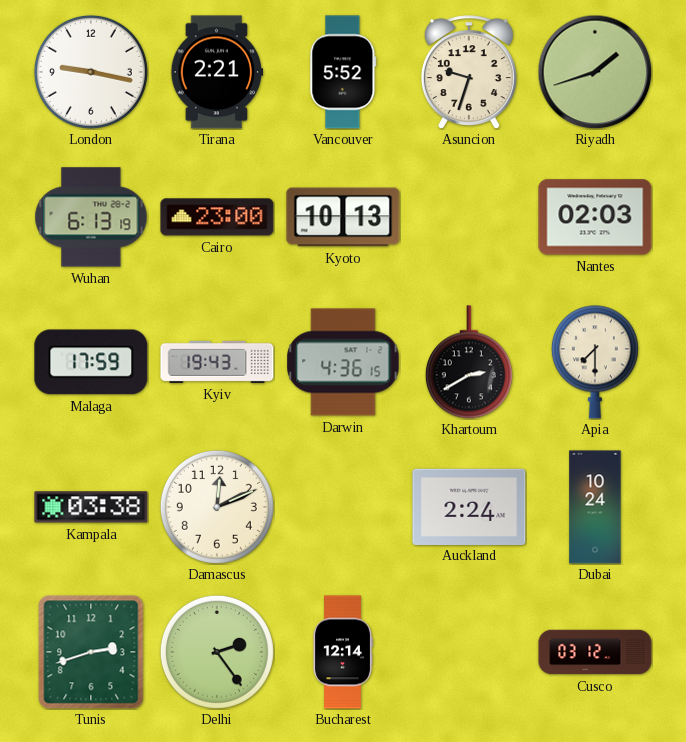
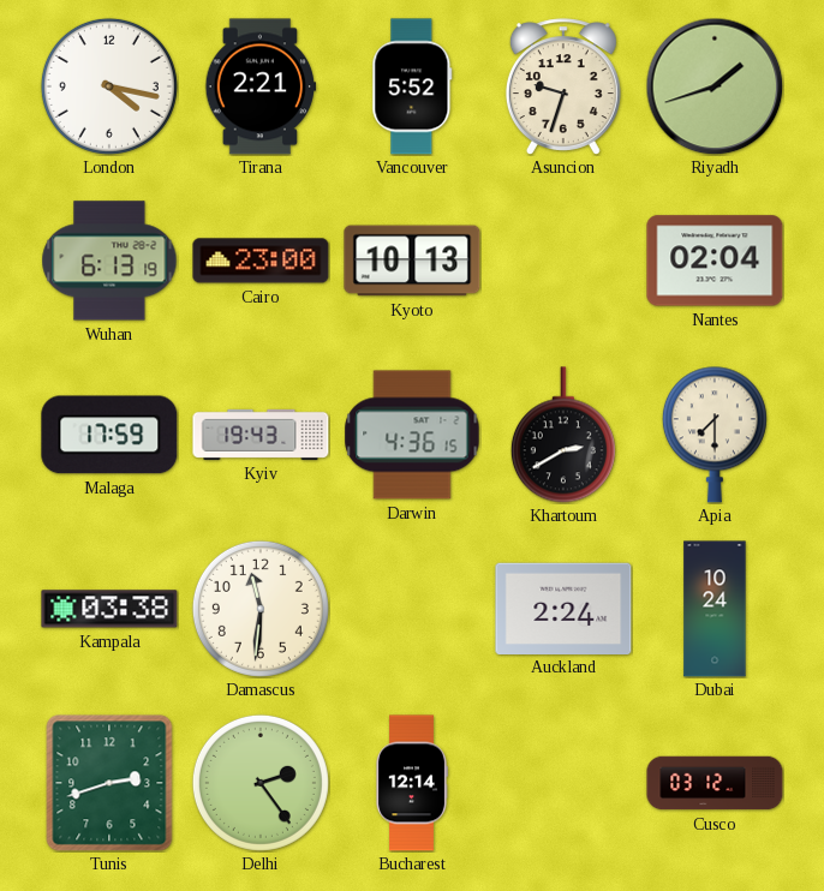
London: 9:17 -> 4:17
Nantes: 02:03 -> 02:04
Damascus: 12:11 -> 11:31
